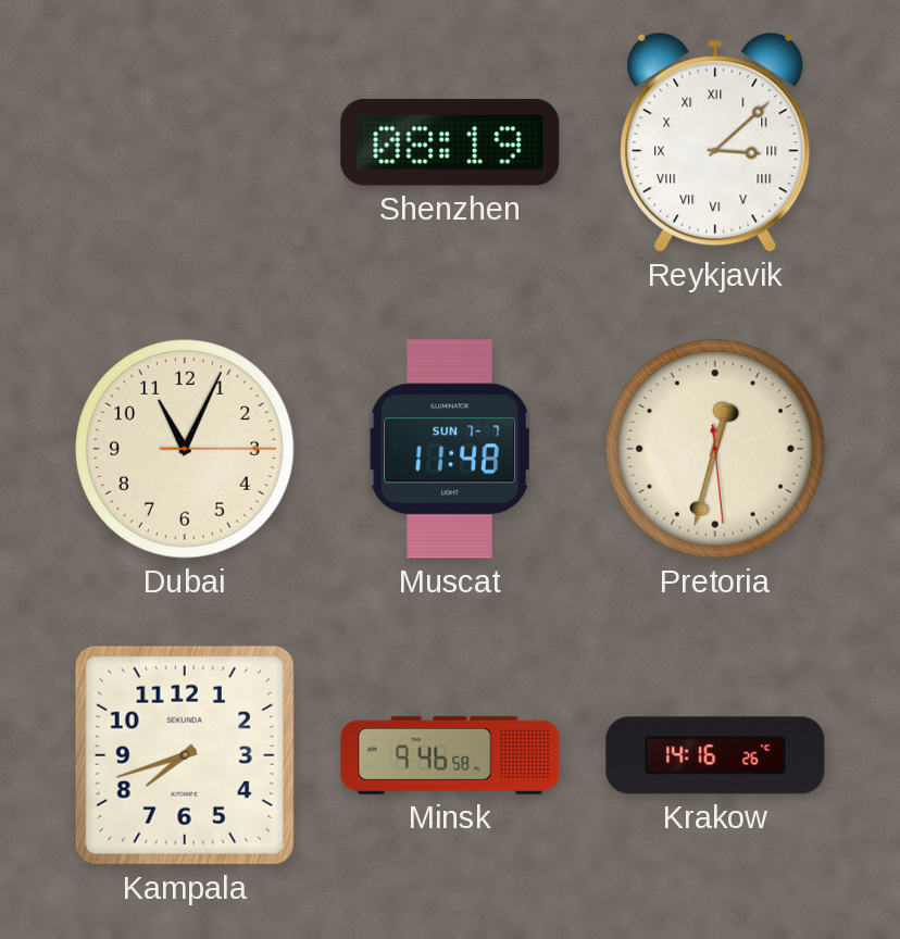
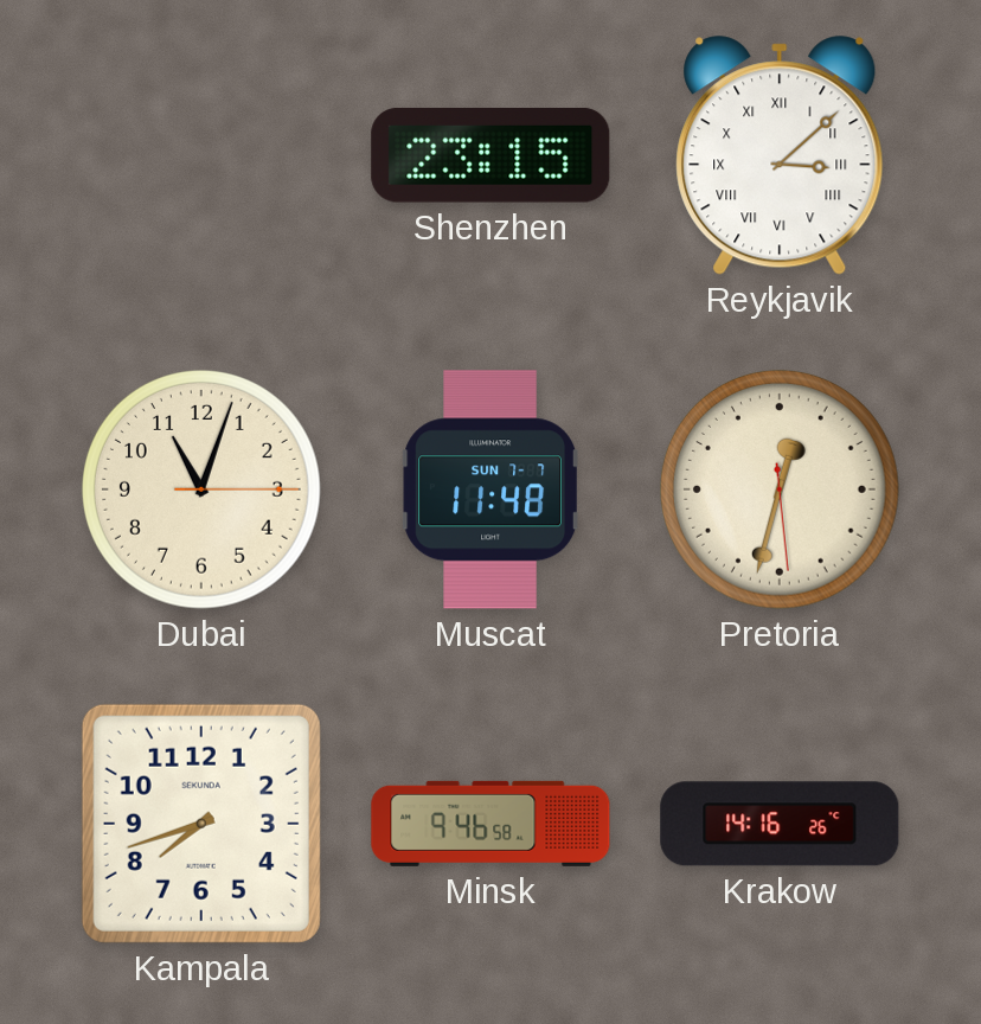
Shenzhen: 08:19 -> 23:15
Dubai: 11:04 -> 11:03
